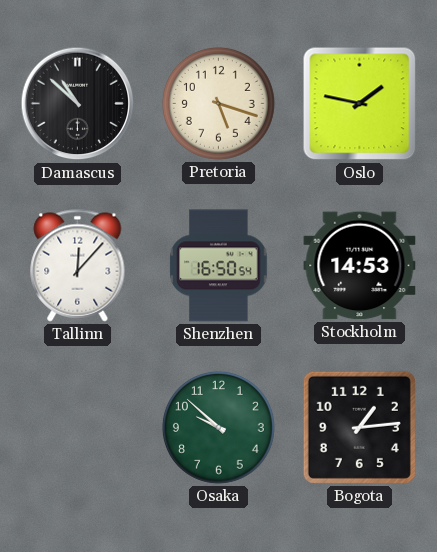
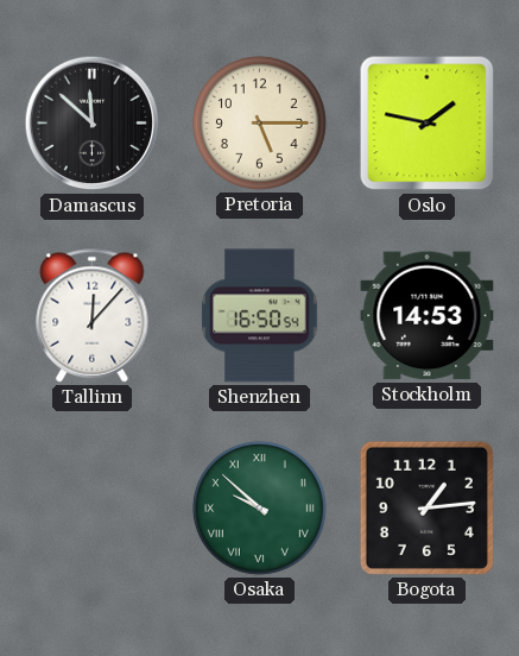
Damascus: 10:52 -> 11:52
Pretoria: 5:18 -> 5:15
Osaka numerals: Arabic -> Roman
